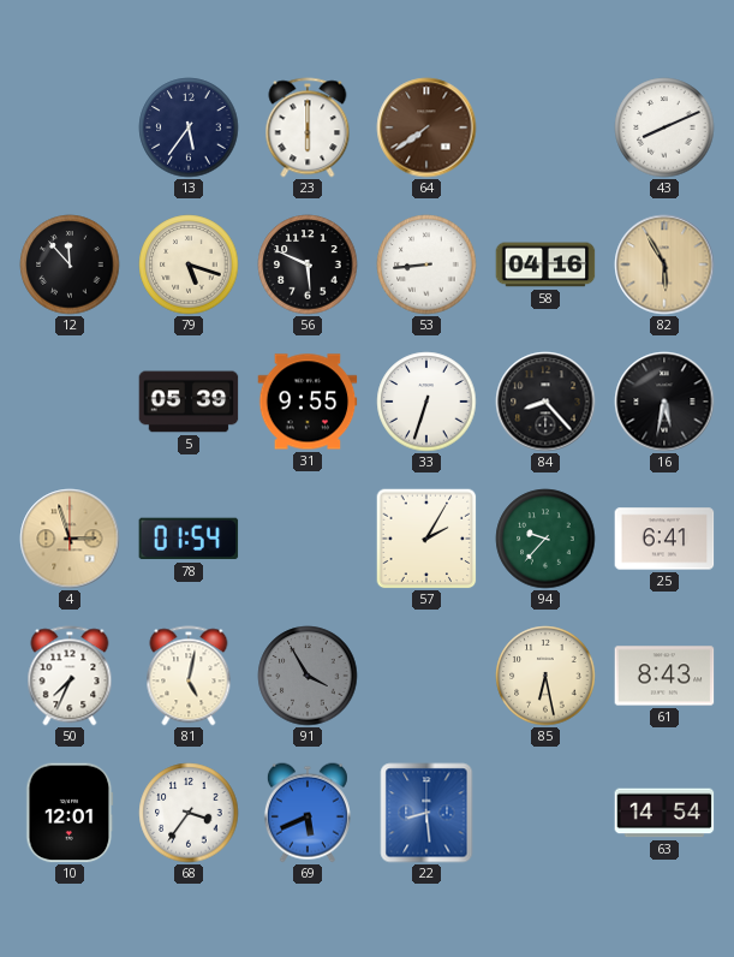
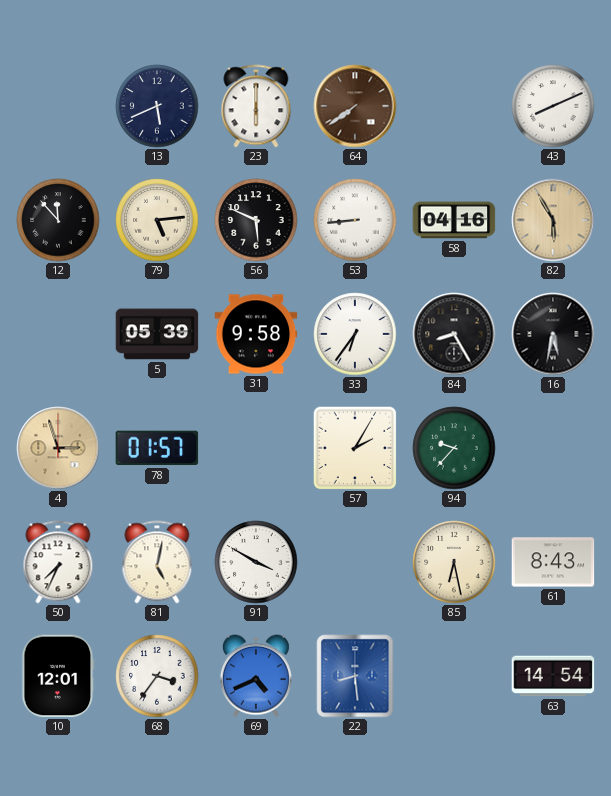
13: 5:36 -> 5:41
79: 5:18 -> 5:14
31: 9:55 -> 9:58
33: 6:33 -> 6:36
84: 8:23 -> 8:25
78: 01:54 -> 01:57
25: 6:41 -> none
91: 3:55 -> 3:50
91 dial: grey -> white
69: 5:41 -> 4:41
